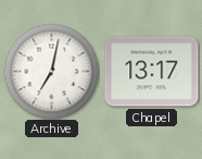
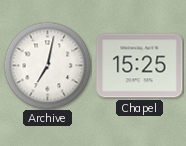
Chapel: 13:17 -> 15:25
